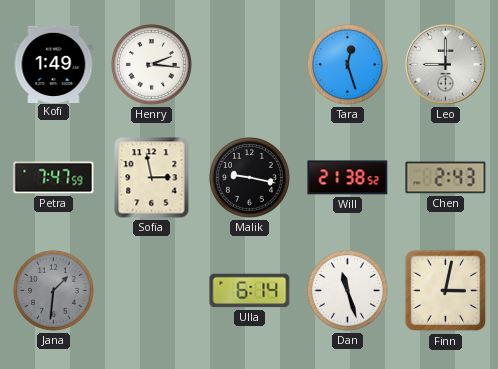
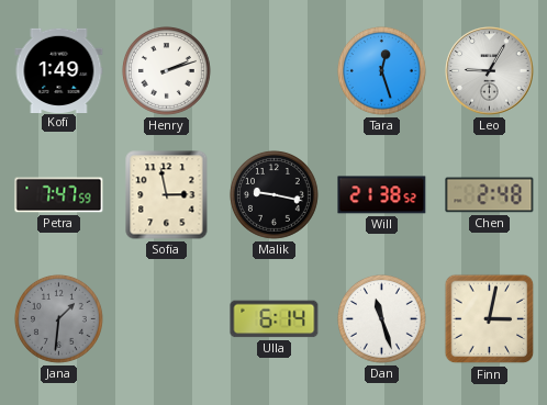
Henry: 2:16 -> 2:12
Leo: 9:00 -> 9:05
Chen: 2:43 -> 2:48
